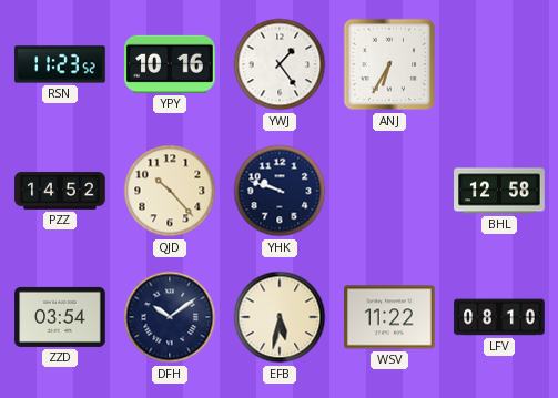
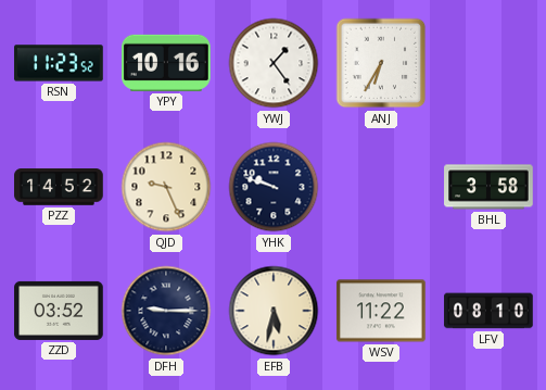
QJD: 10:23 -> 9:26
BHL: 12:58 -> 3:58
ZZD: 03:54 -> 03:52
DFH: 10:09 -> 9:15
